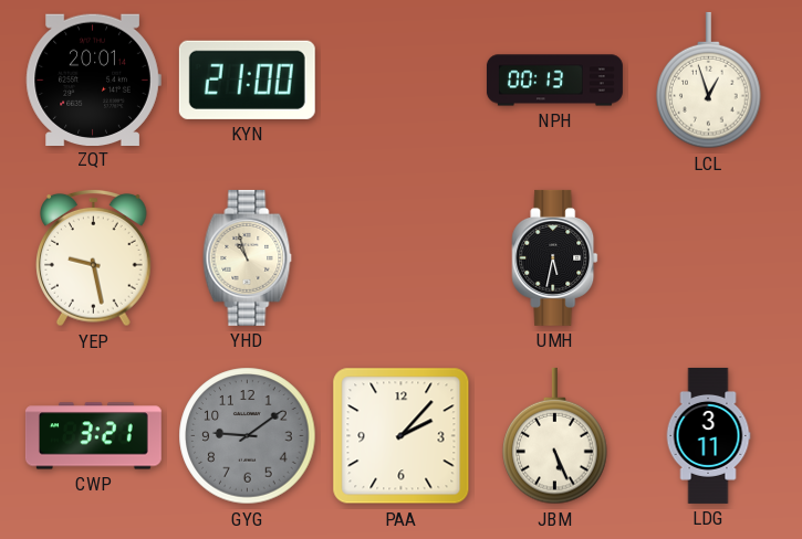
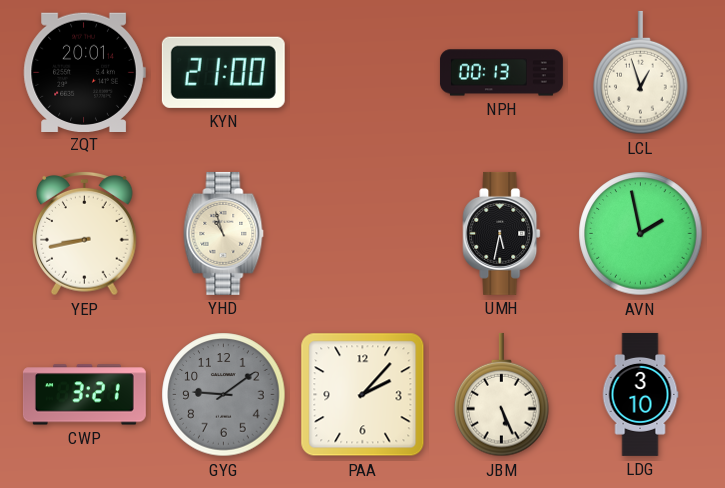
YEP: 9:28 -> 8:43
AVN: none -> 1:58
LDG: 3:11 -> 3:10
